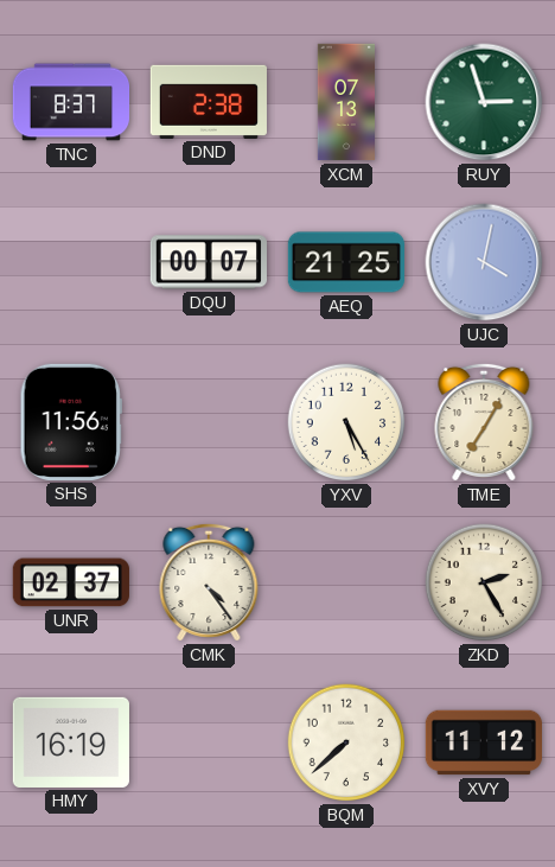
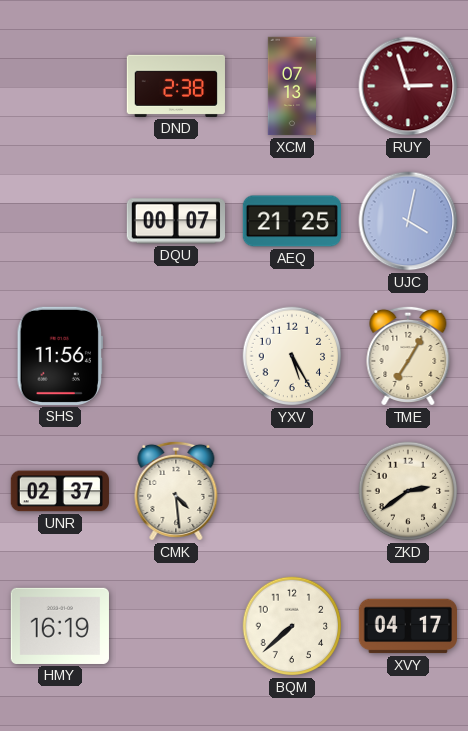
TNC: 8:37 -> none
RUY dial: green -> burgundy
CMK: 4:24 -> 4:29
ZKD: 2:25 -> 2:39
XVY: 11:12 -> 04:17
